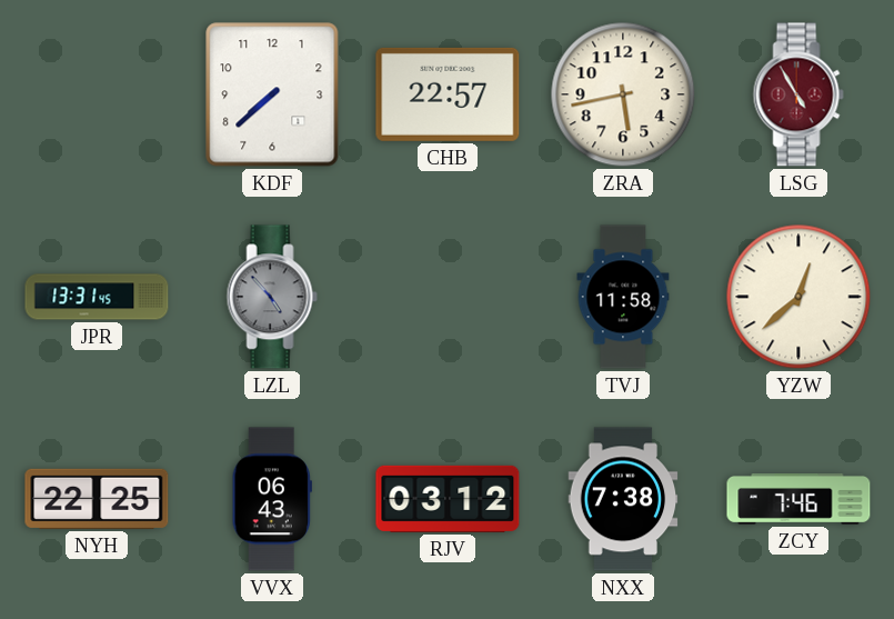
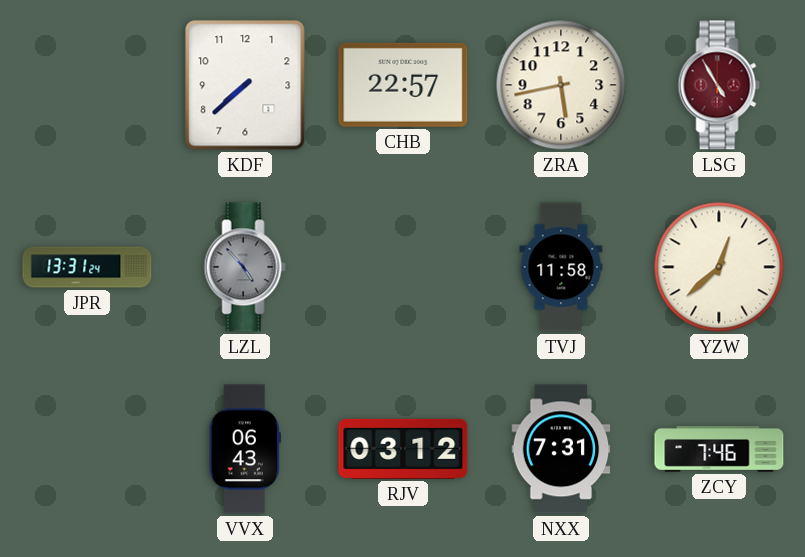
JPR: 13:31:45 -> 13:31:24
NYH: 22:25 -> none
NXX: 7:38 -> 7:31
